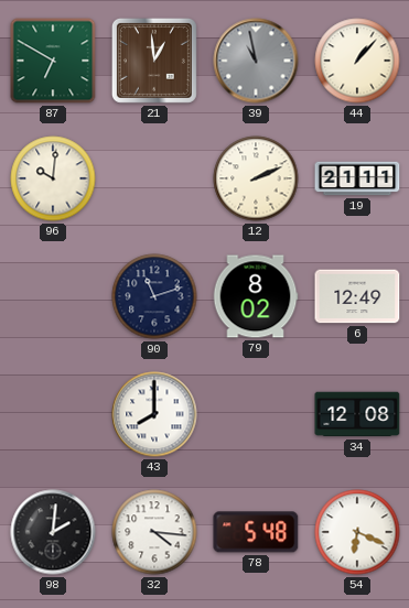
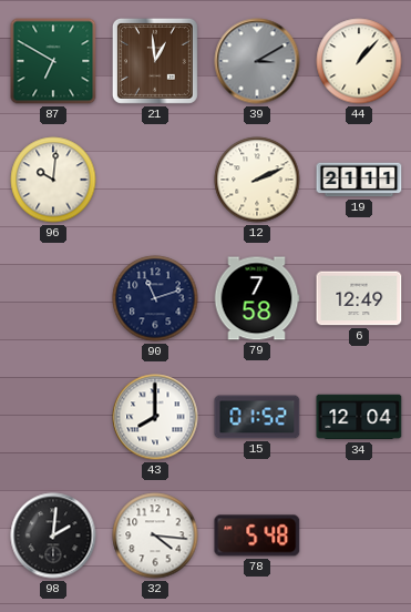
39: 10:58 -> 3:10
79: 8:02 -> 7:58
15: none -> 01:52
34: 12:08 -> 12:04
54: 6:19 -> none
